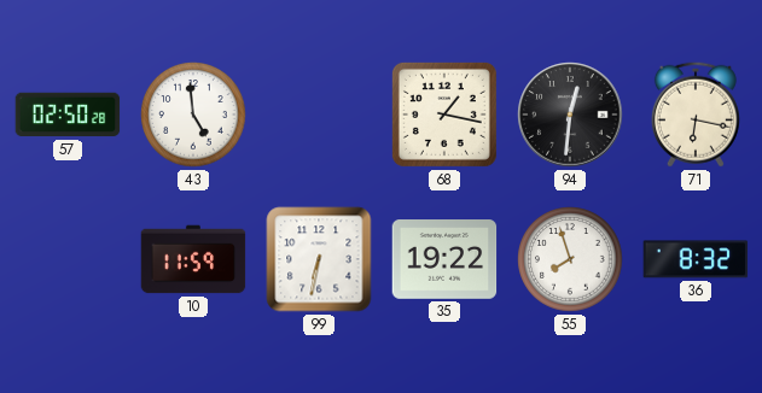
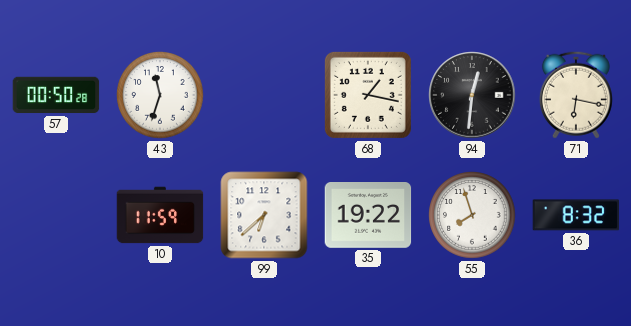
57: 02:50 -> 00:50
43: 4:59 -> 11:33
99: 6:32 -> 6:38
